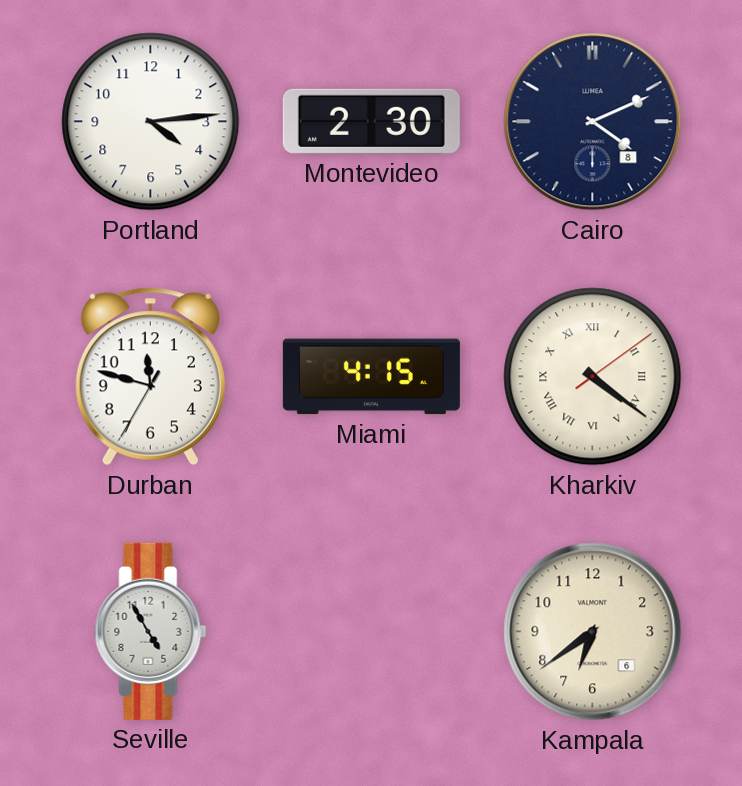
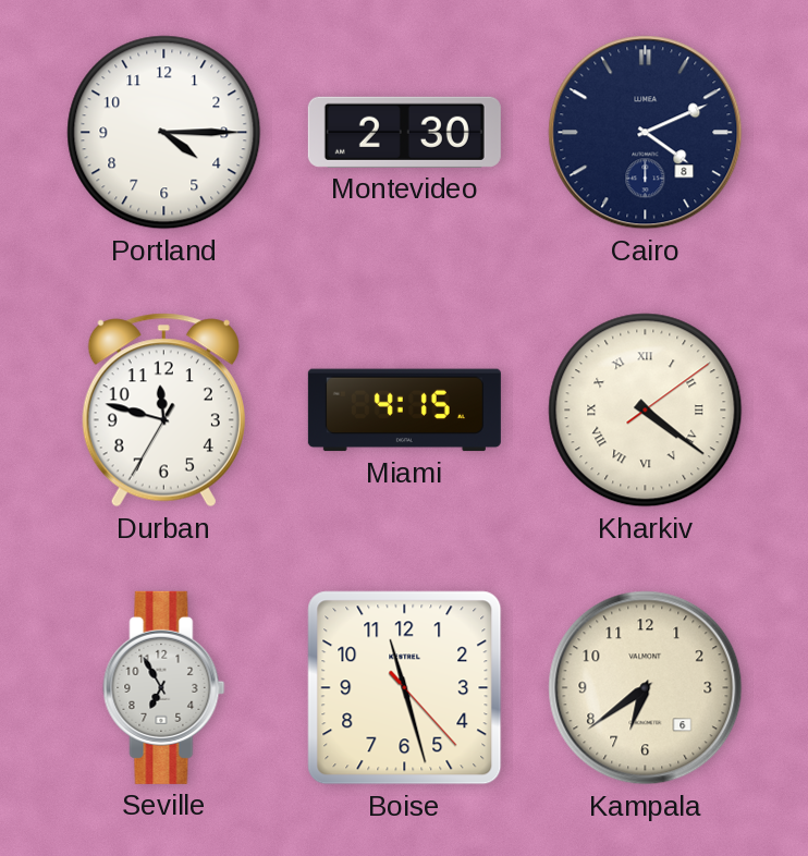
Portland: 4:14 -> 4:15
Seville: 4:55 -> 6:55
Boise: none -> 11:27
